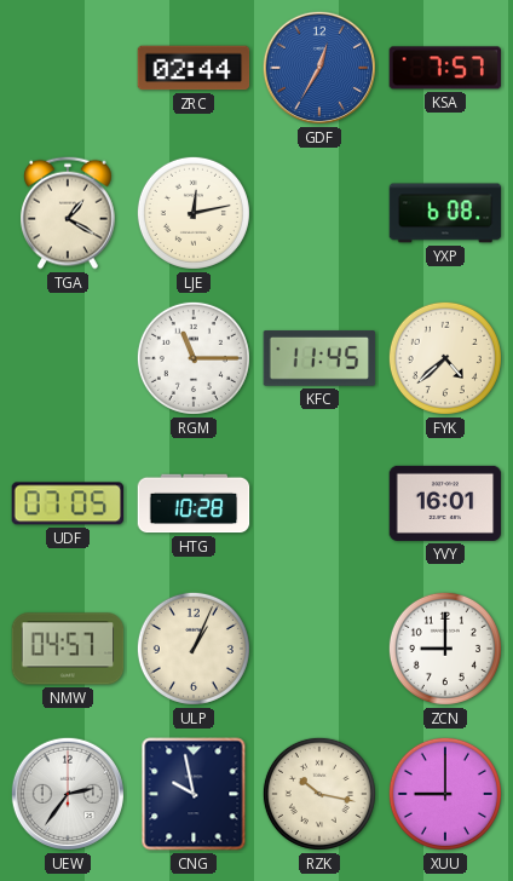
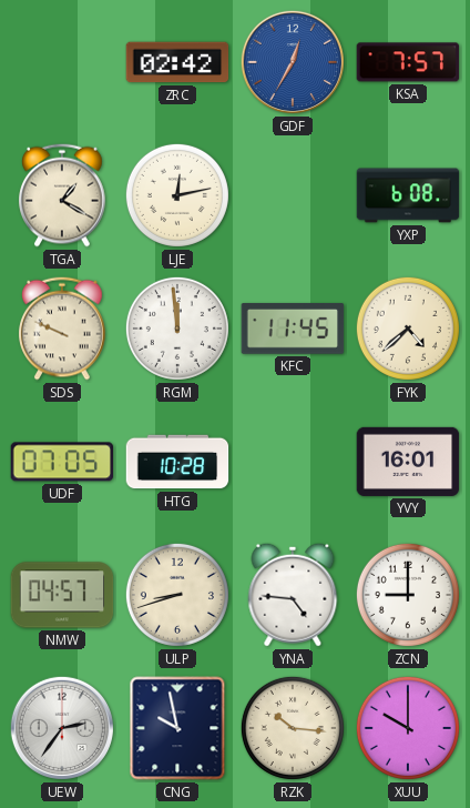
ZRC: 02:44 -> 02:42
SDS: none -> 9:49
RGM: 11:15 -> 11:59
ULP: 1:04 -> 8:42
YNA: none -> 4:46
RZK: 10:17 -> 10:16
XUU: 9:00 -> 10:00
